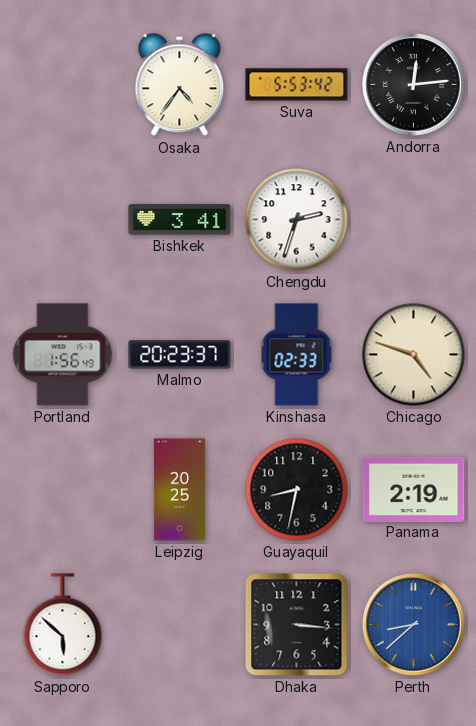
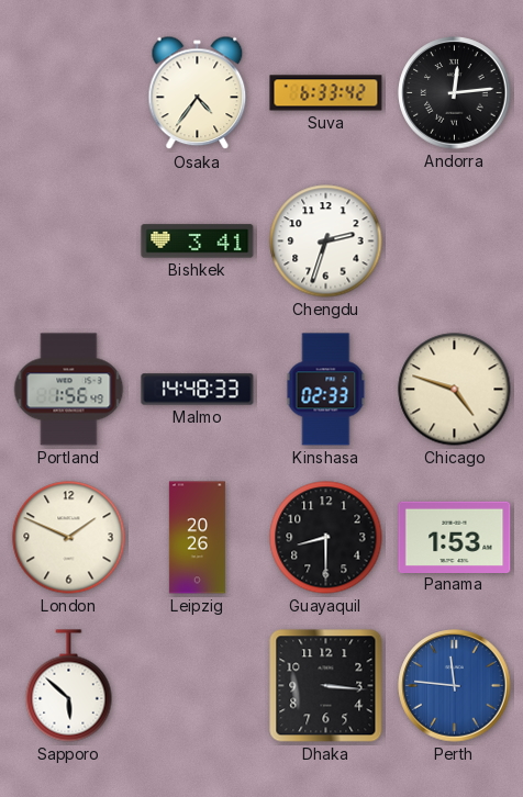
Suva: 5:53 -> 6:33
Malmo: 20:23 -> 14:48
London: none -> 1:49
Leipzig: 20:25 -> 20:26
Guayaquil: 8:32 -> 8:30
Panama: 2:19 -> 1:53
Perth: 8:38 -> 11:46
